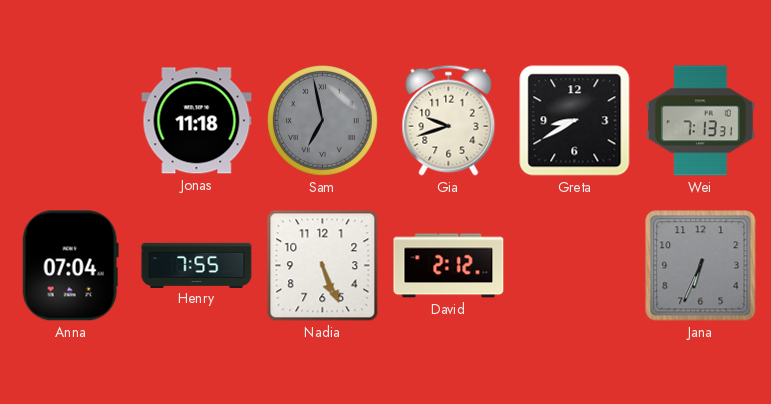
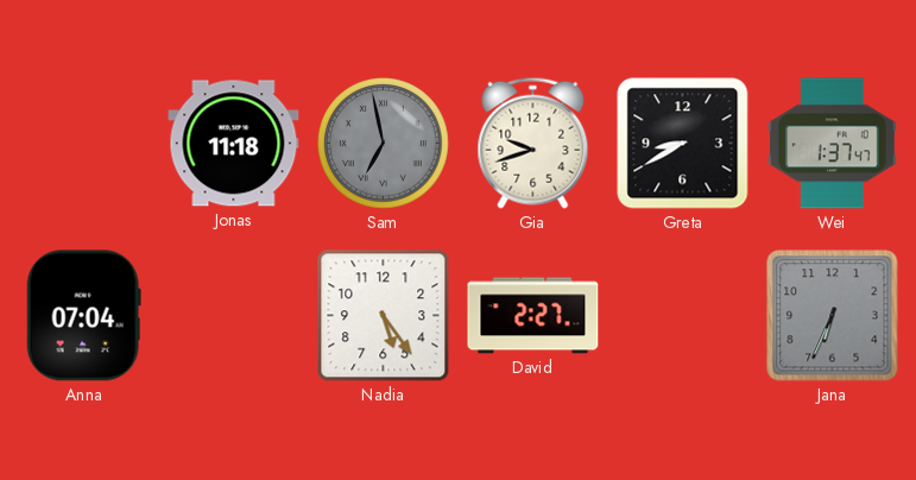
Wei: 7:13 -> 1:37
Henry: 7:55 -> none
Nadia: 5:26 -> 5:24
David: 2:12 -> 2:27
